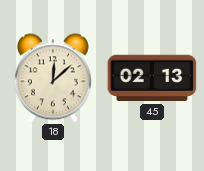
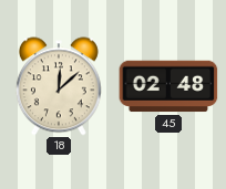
45: 02:13 -> 02:48
